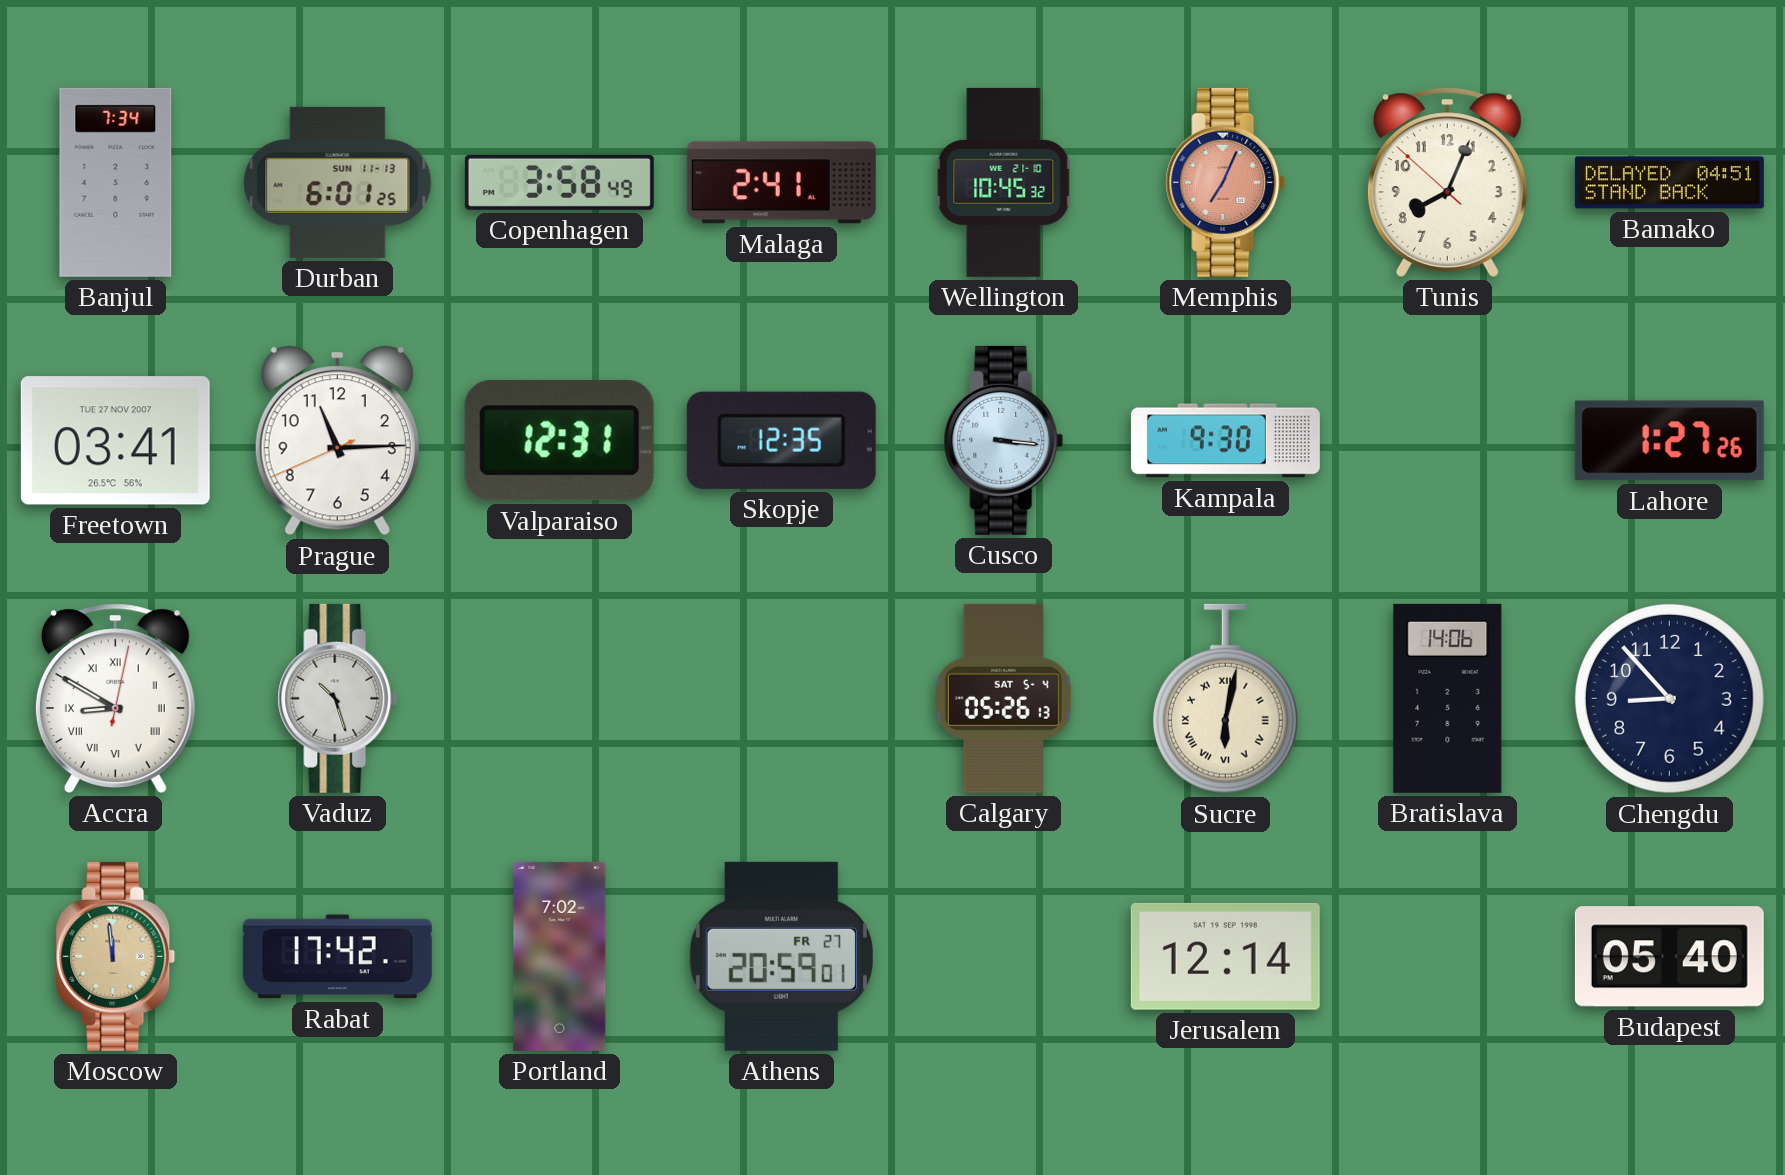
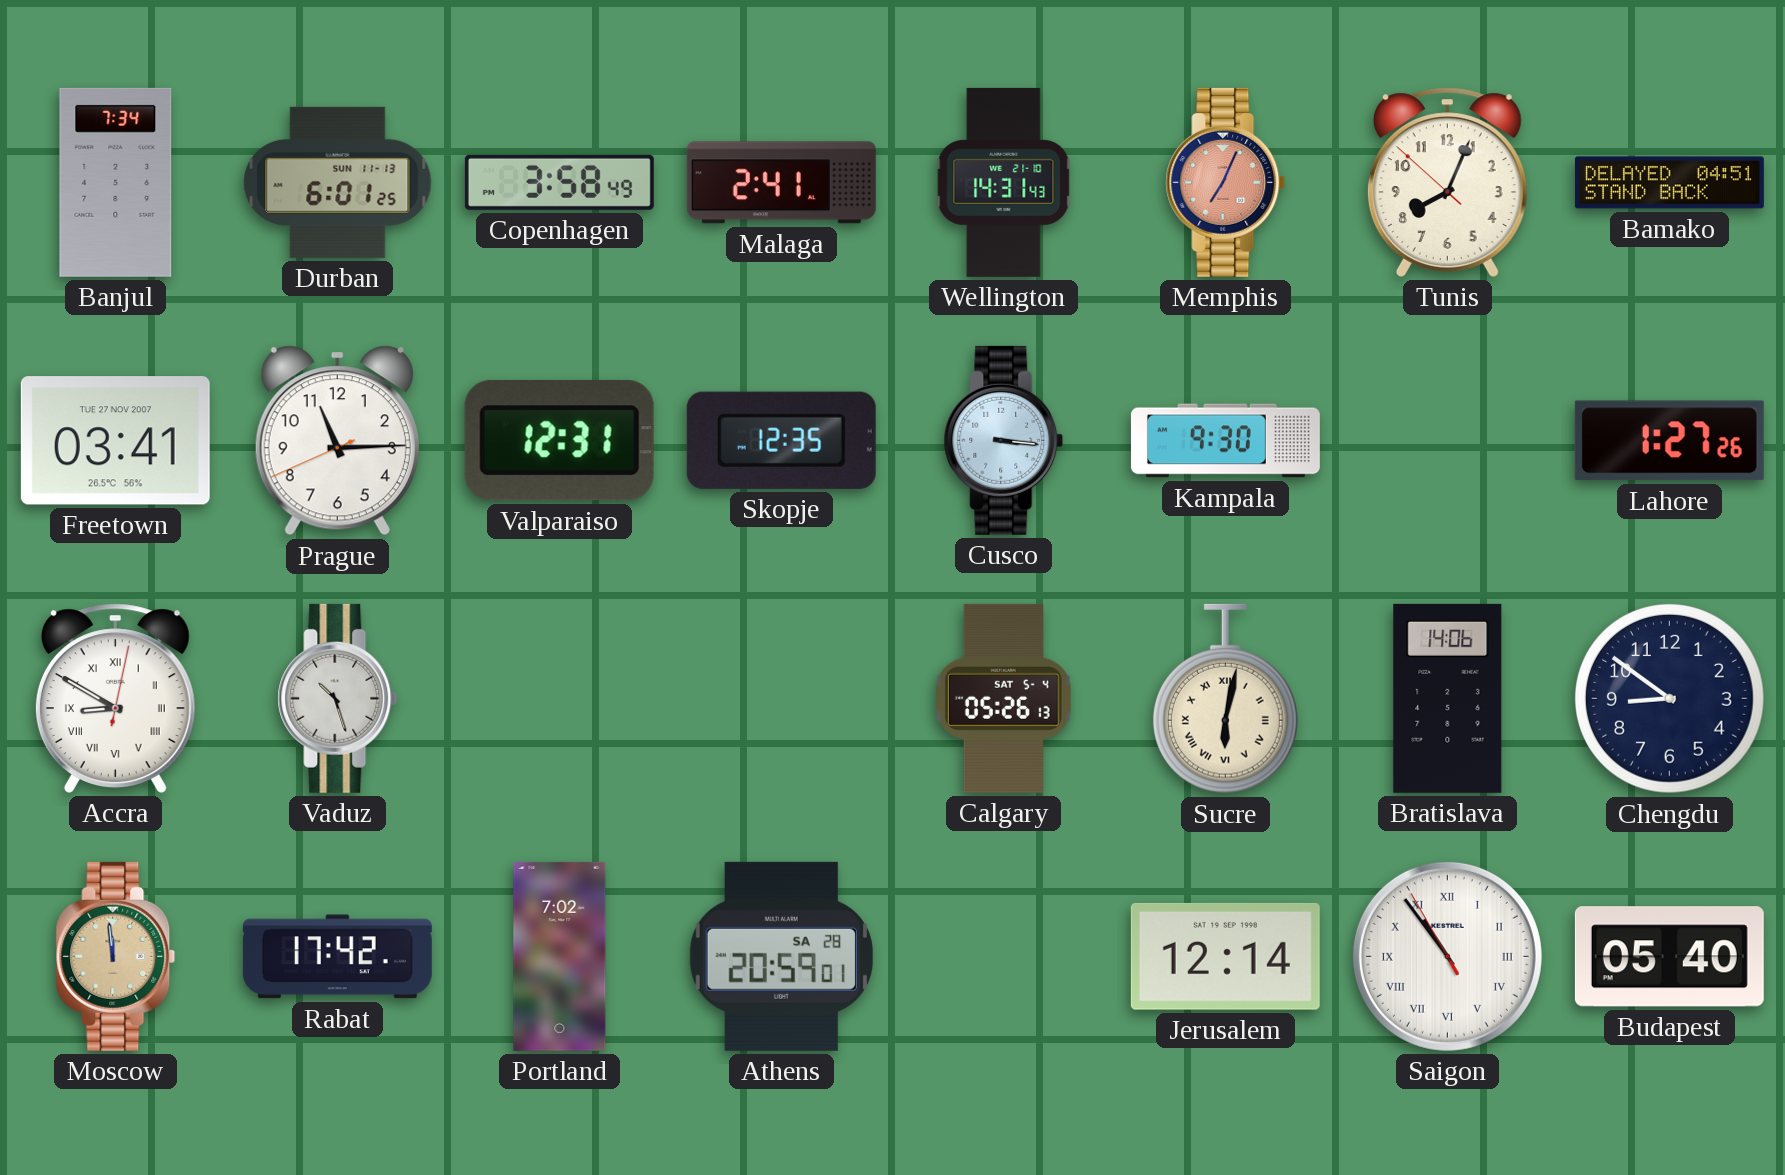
Wellington: 10:45 -> 14:31
Chengdu: 8:53 -> 8:51
Athens date: FR 27 -> SA 28
Saigon: none -> 10:53
